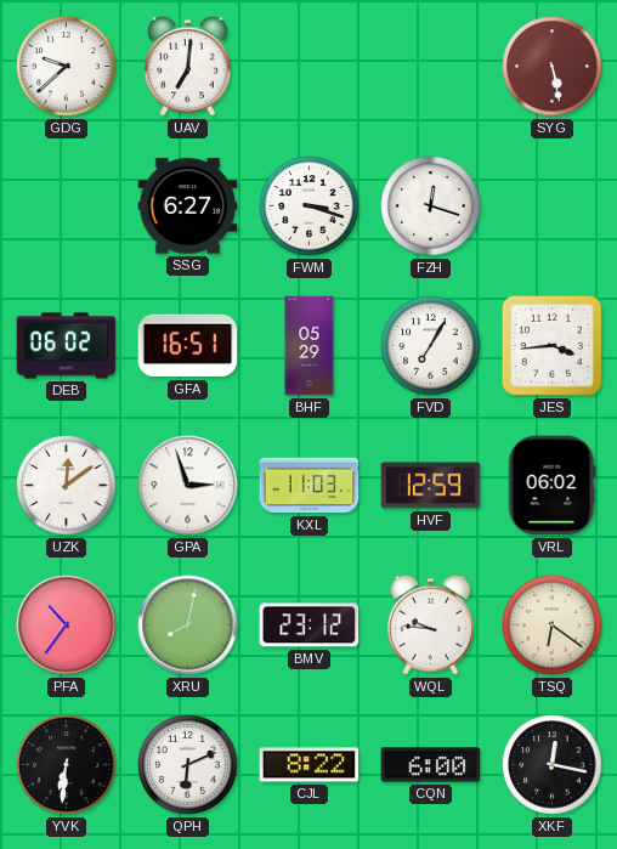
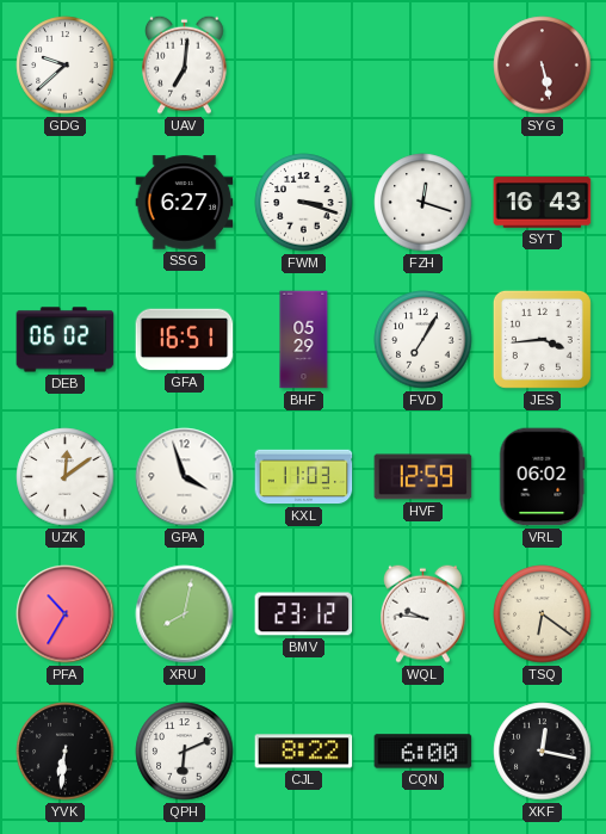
SYT: none -> 16:43
GPA: 2:57 -> 3:57
PFA: 10:36 -> 10:35
